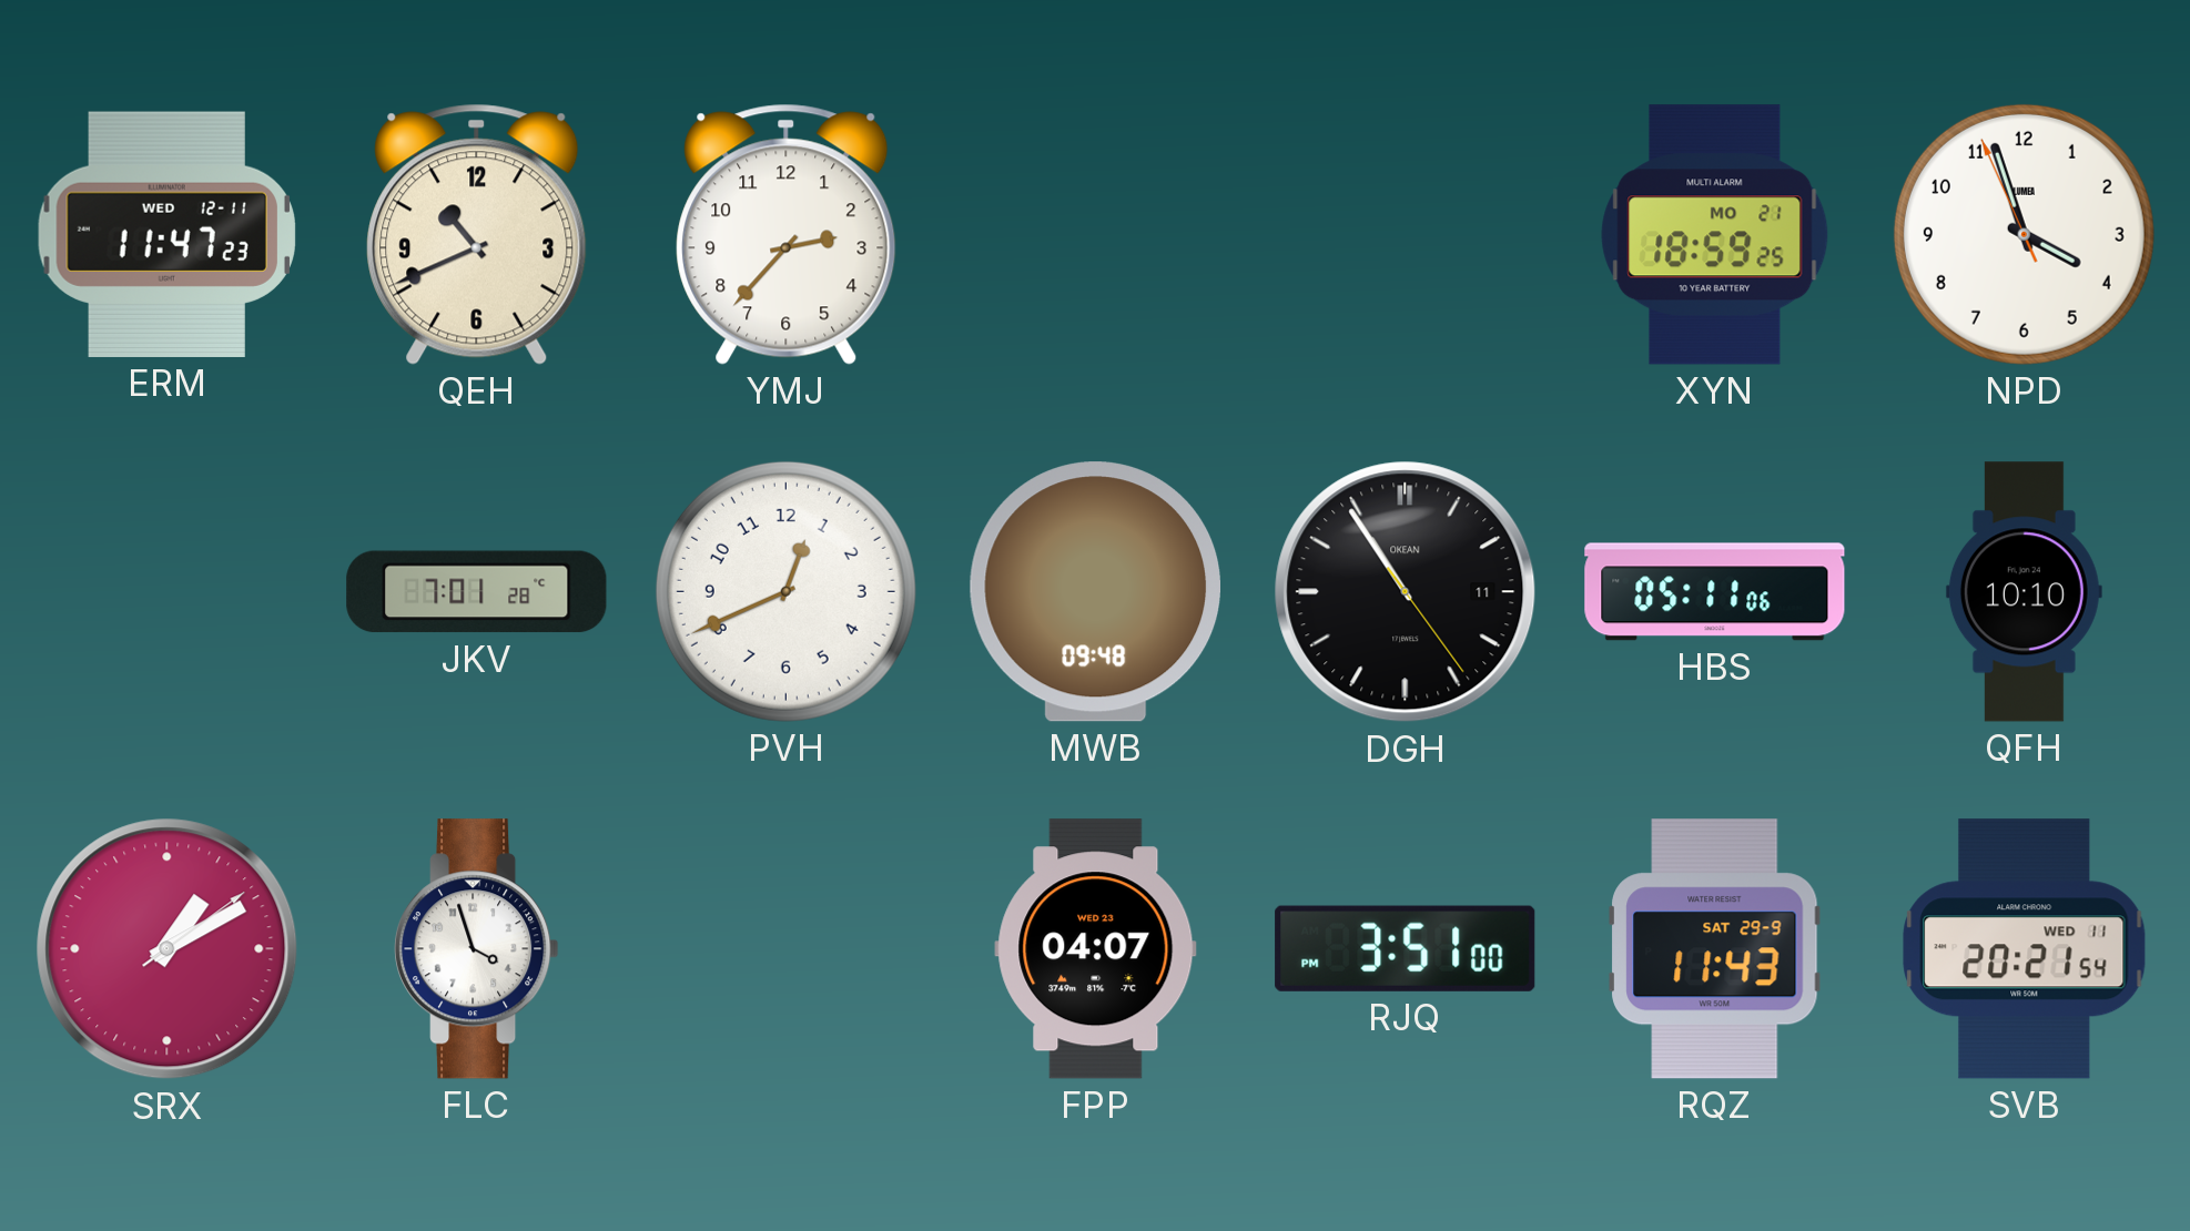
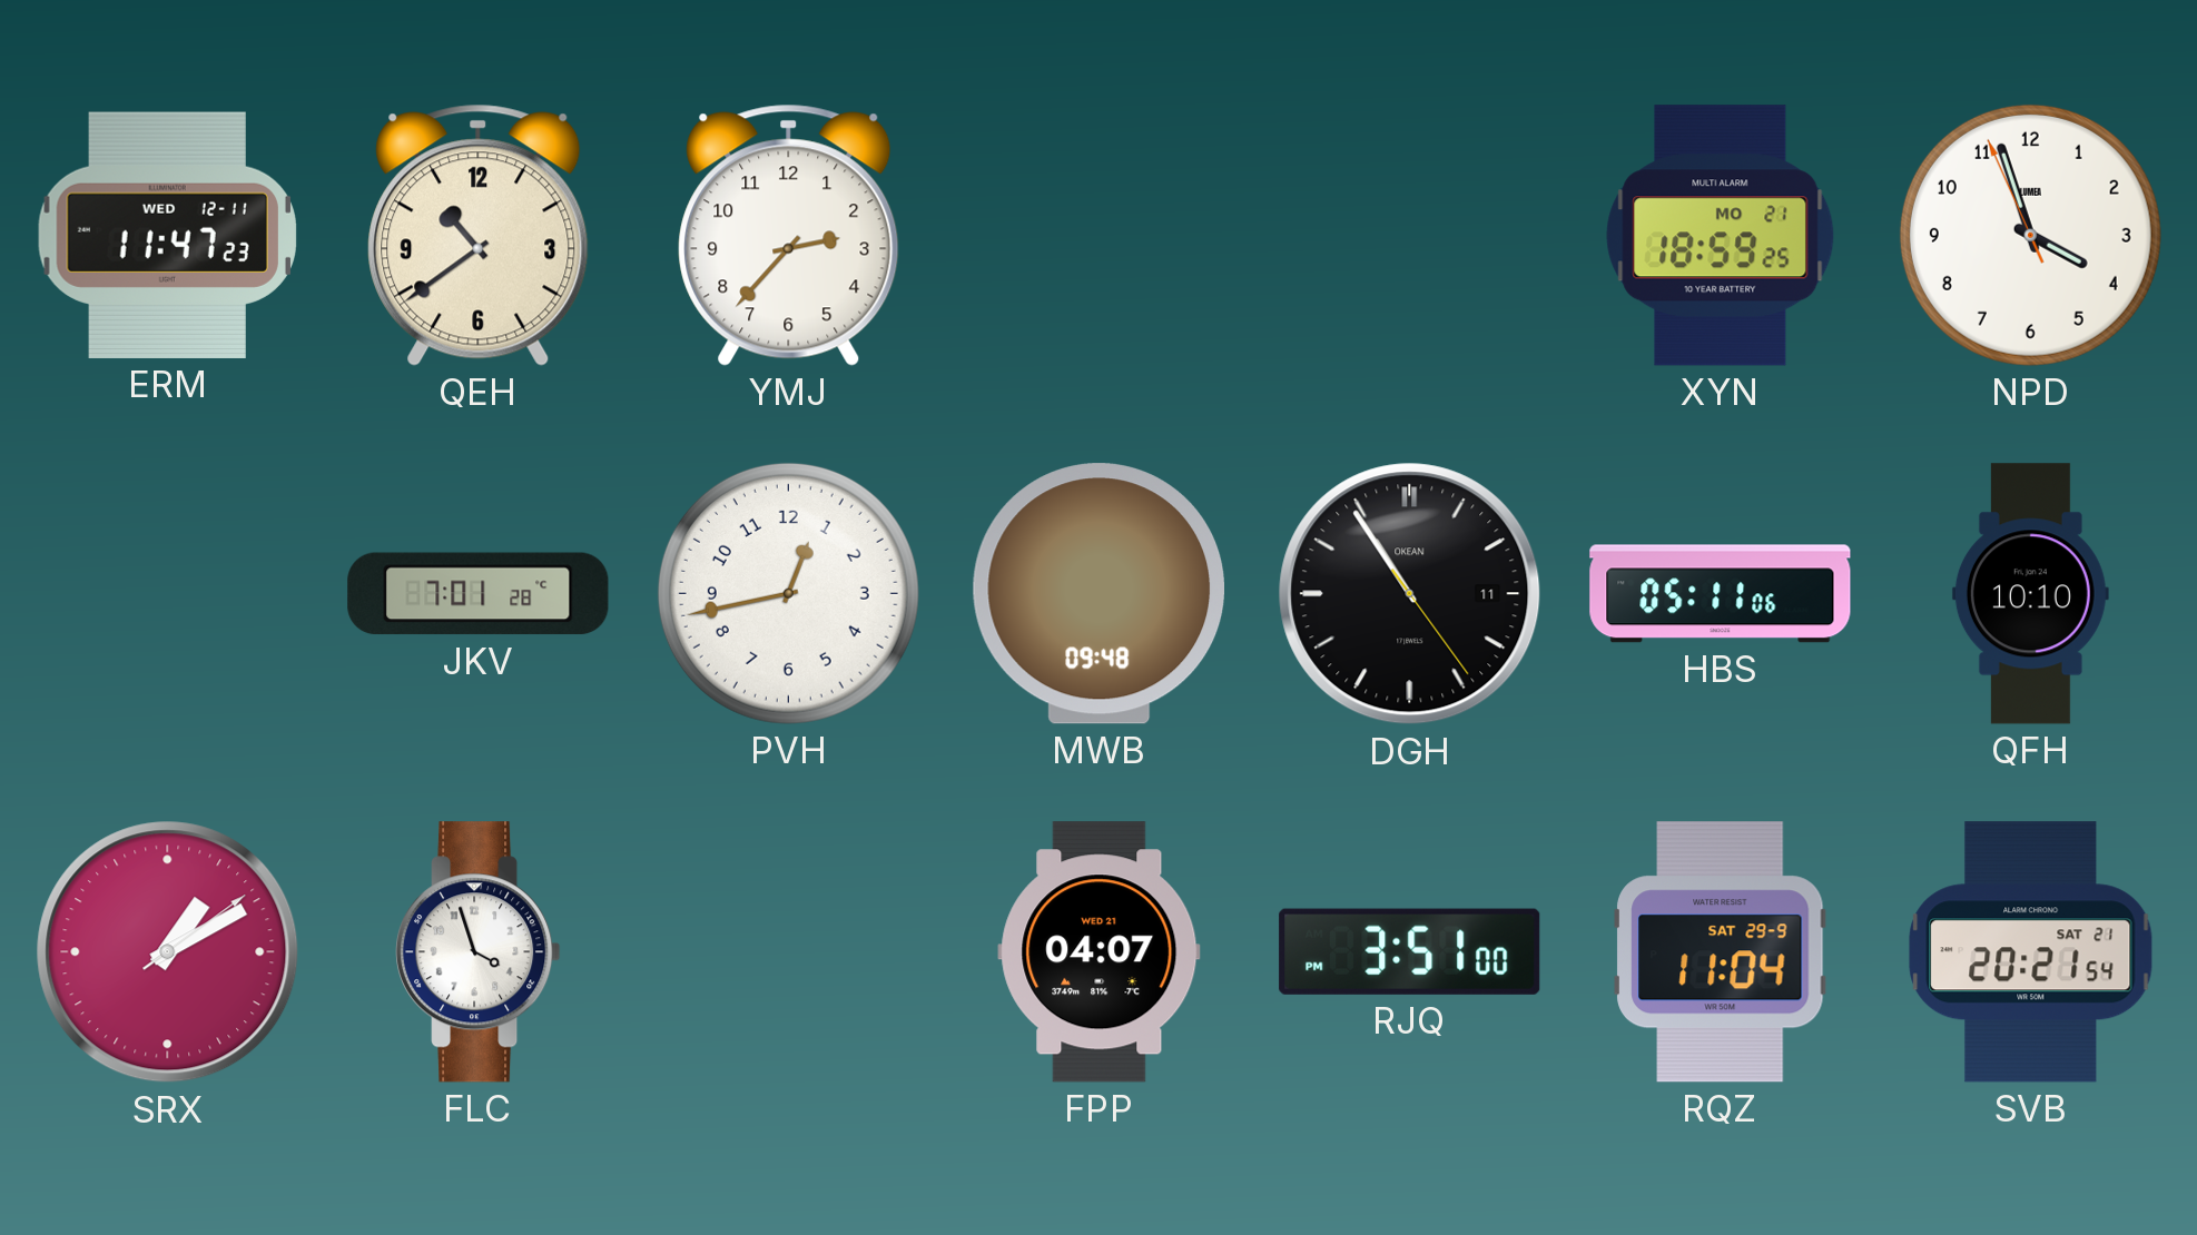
QEH: 10:41 -> 10:39
PVH: 12:41 -> 12:43
FPP date: WED 23 -> WED 21
RQZ: 11:43 -> 11:04
SVB date: WED 11 -> SAT 21
